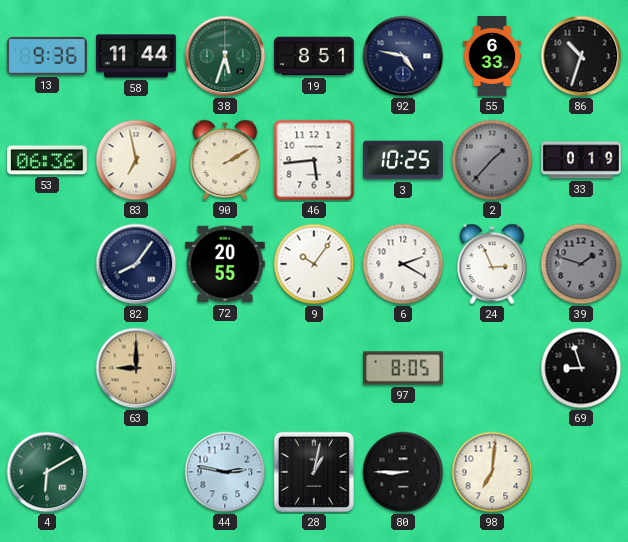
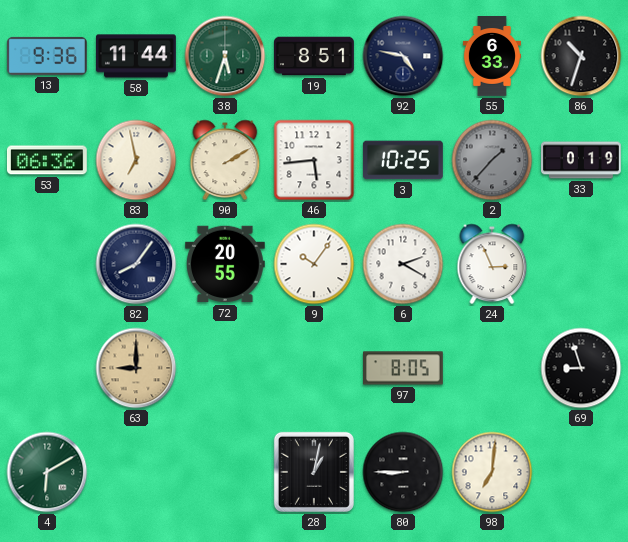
39: 1:48 -> none
44: 2:47 -> none
